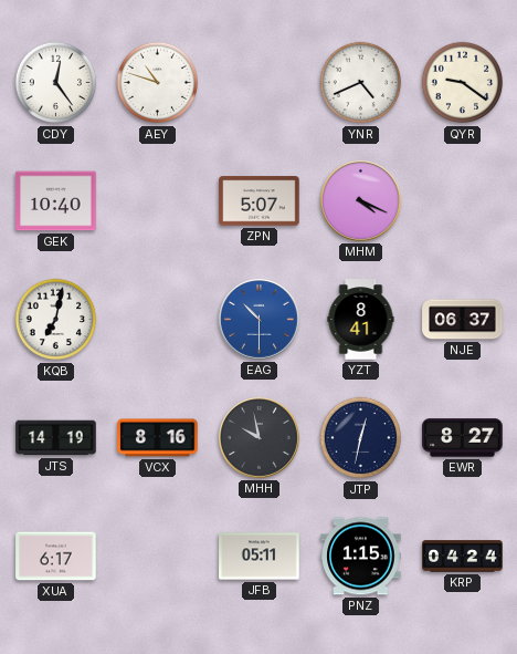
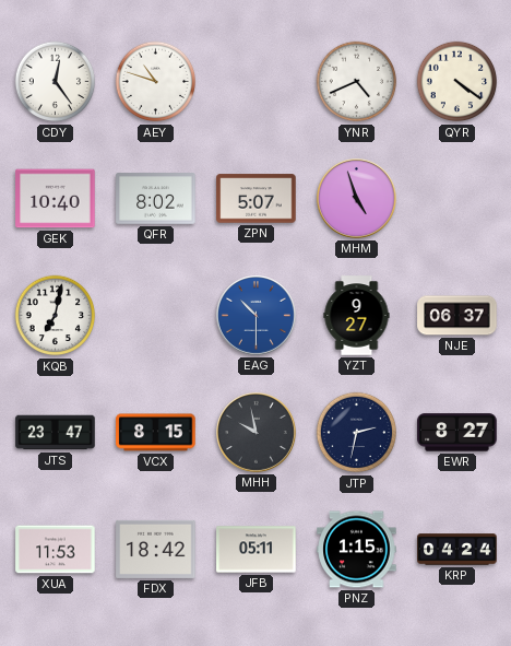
QYR: 9:21 -> 4:21
QFR: none -> 8:02
MHM: 4:19 -> 4:57
YZT: 8:41 -> 9:27
JTS: 14:19 -> 23:47
VCX: 8:16 -> 8:15
JTP: 12:32 -> 2:32
XUA: 6:17 -> 11:53
FDX: none -> 18:42
